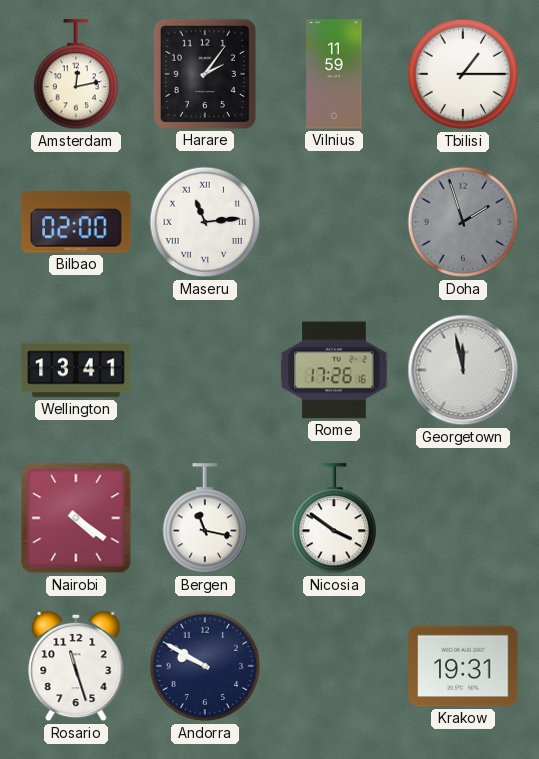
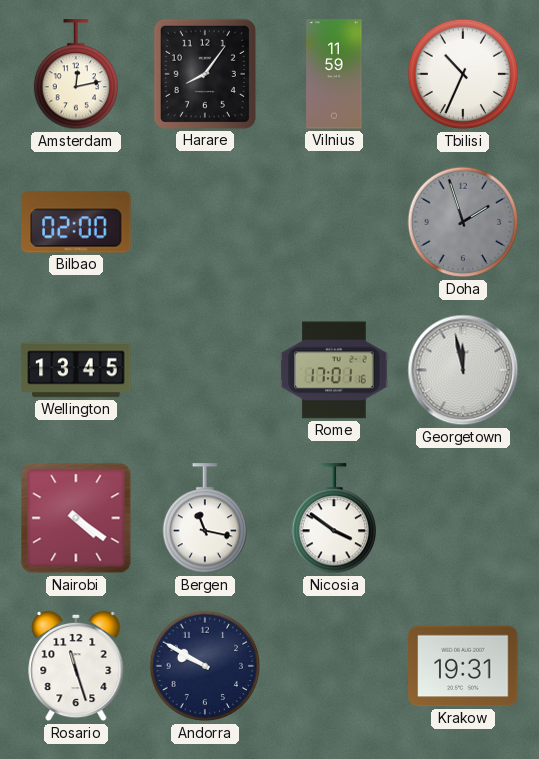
Harare: 2:06 -> 8:06
Tbilisi: 1:15 -> 10:34
Maseru: 11:14 -> none
Wellington: 13:41 -> 13:45
Rome: 17:26 -> 17:01
